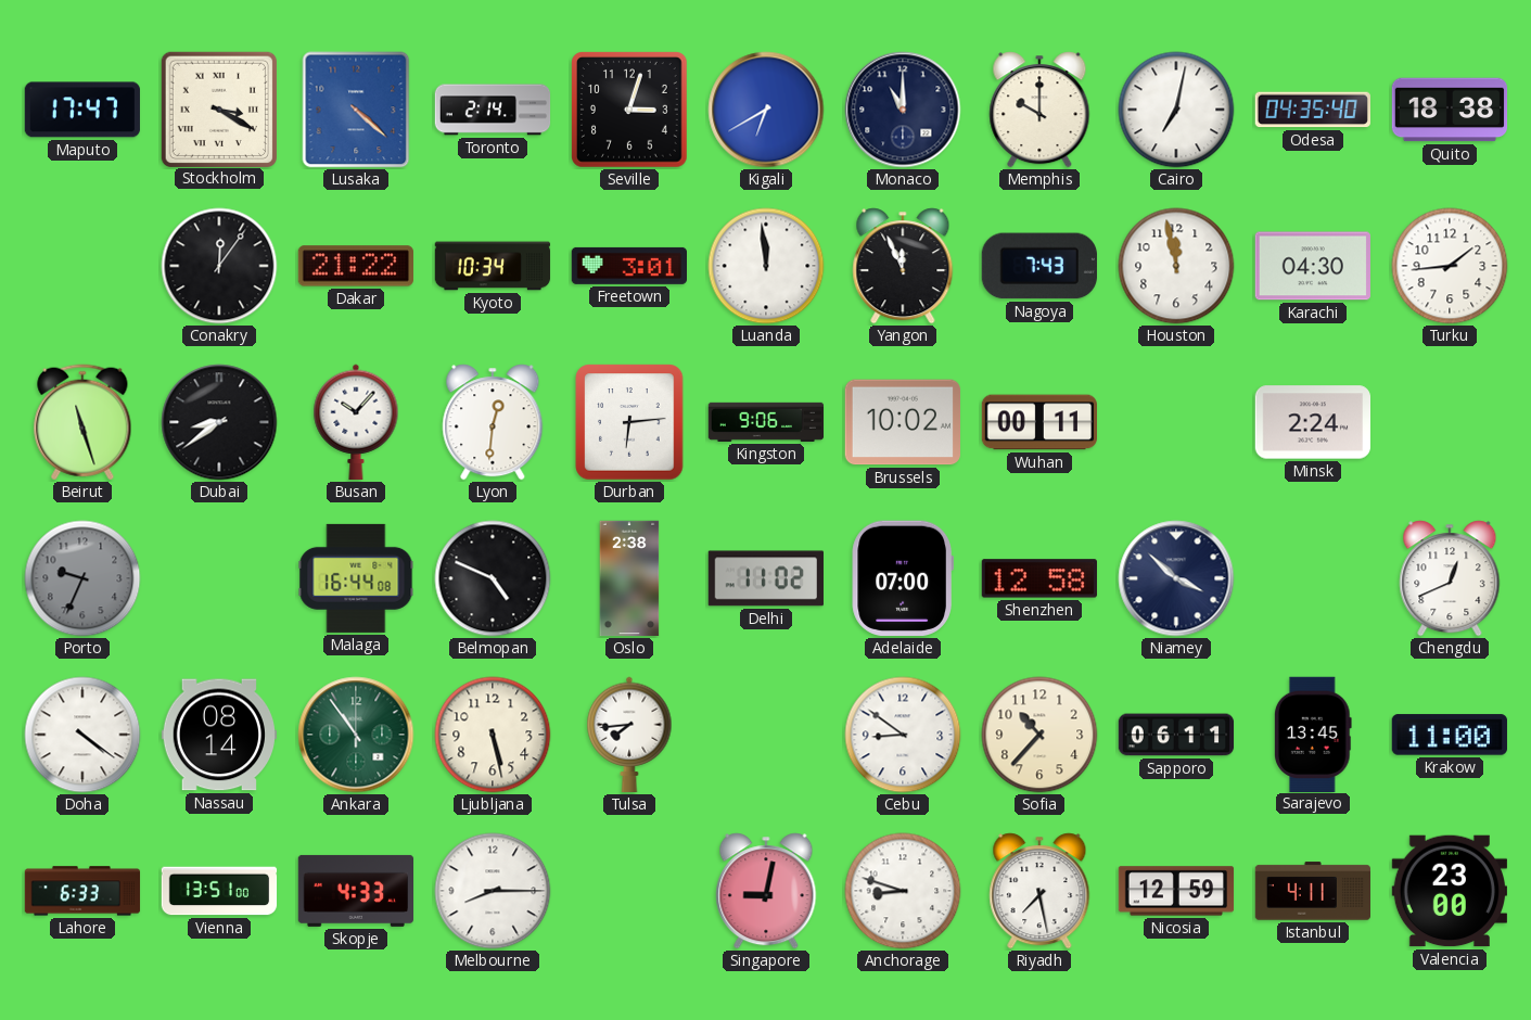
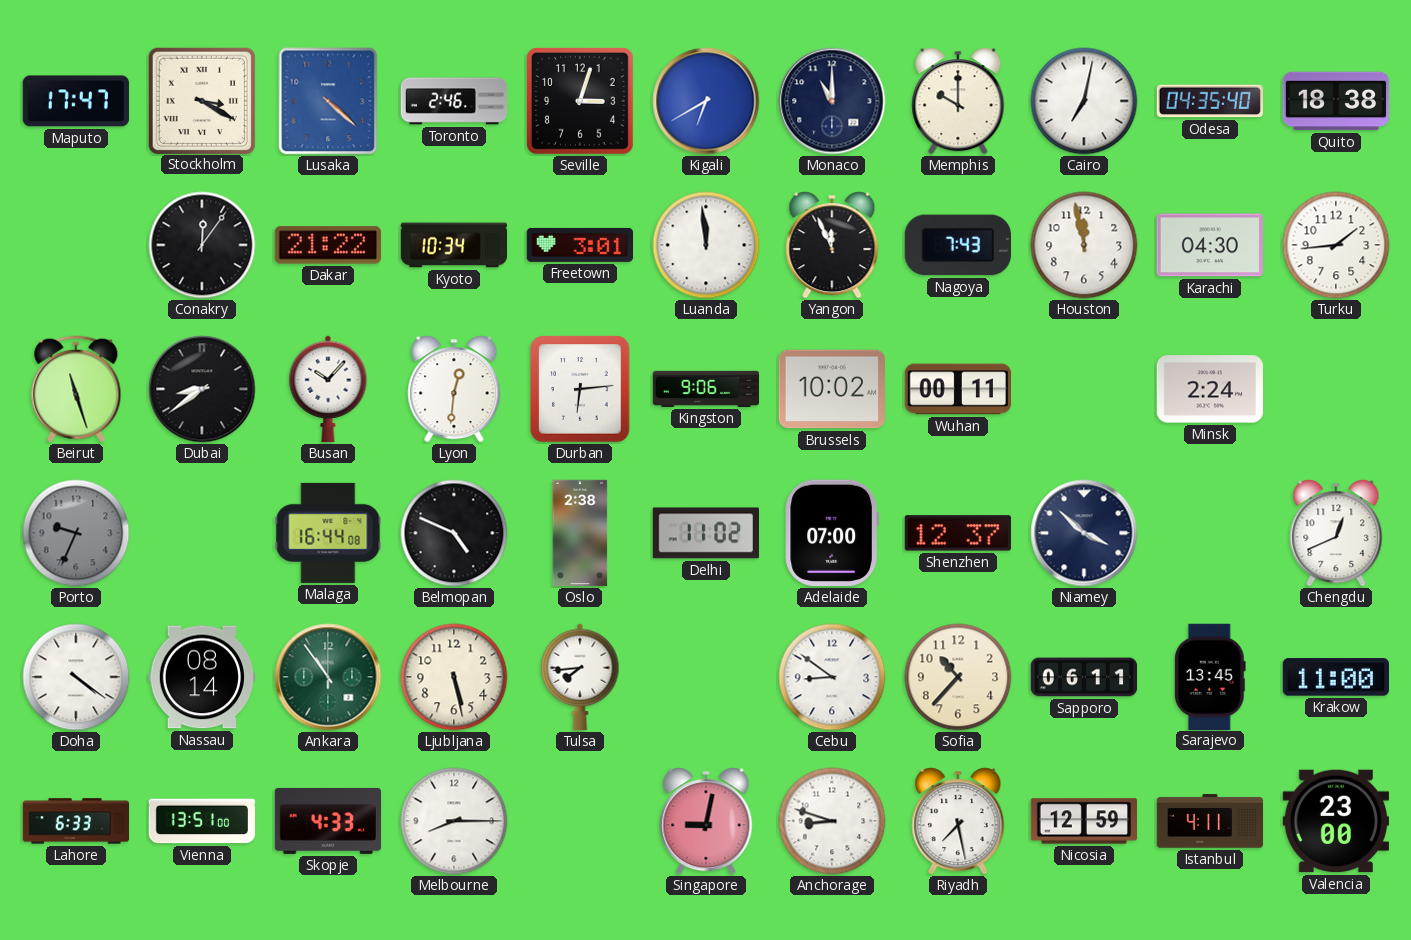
Toronto: 2:14 -> 2:46
Shenzhen: 12:58 -> 12:37
